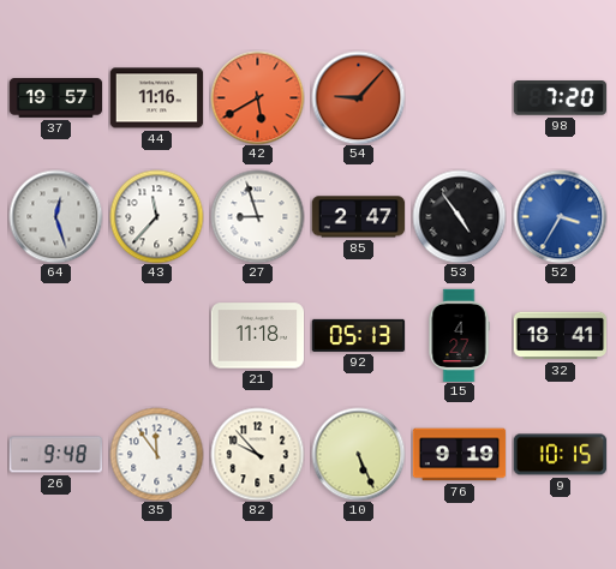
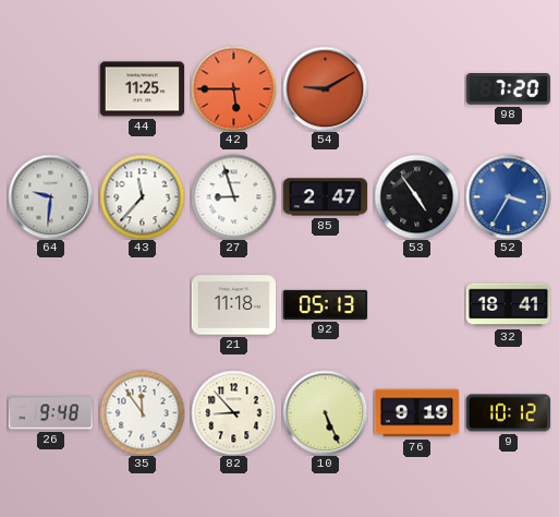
37: 19:57 -> none
44: 11:16 -> 11:25
42: 5:40 -> 5:45
54: 9:07 -> 9:10
64: 12:27 -> 9:31
15: 4:27 -> none
82: 9:53 -> 8:53
9: 10:15 -> 10:12
